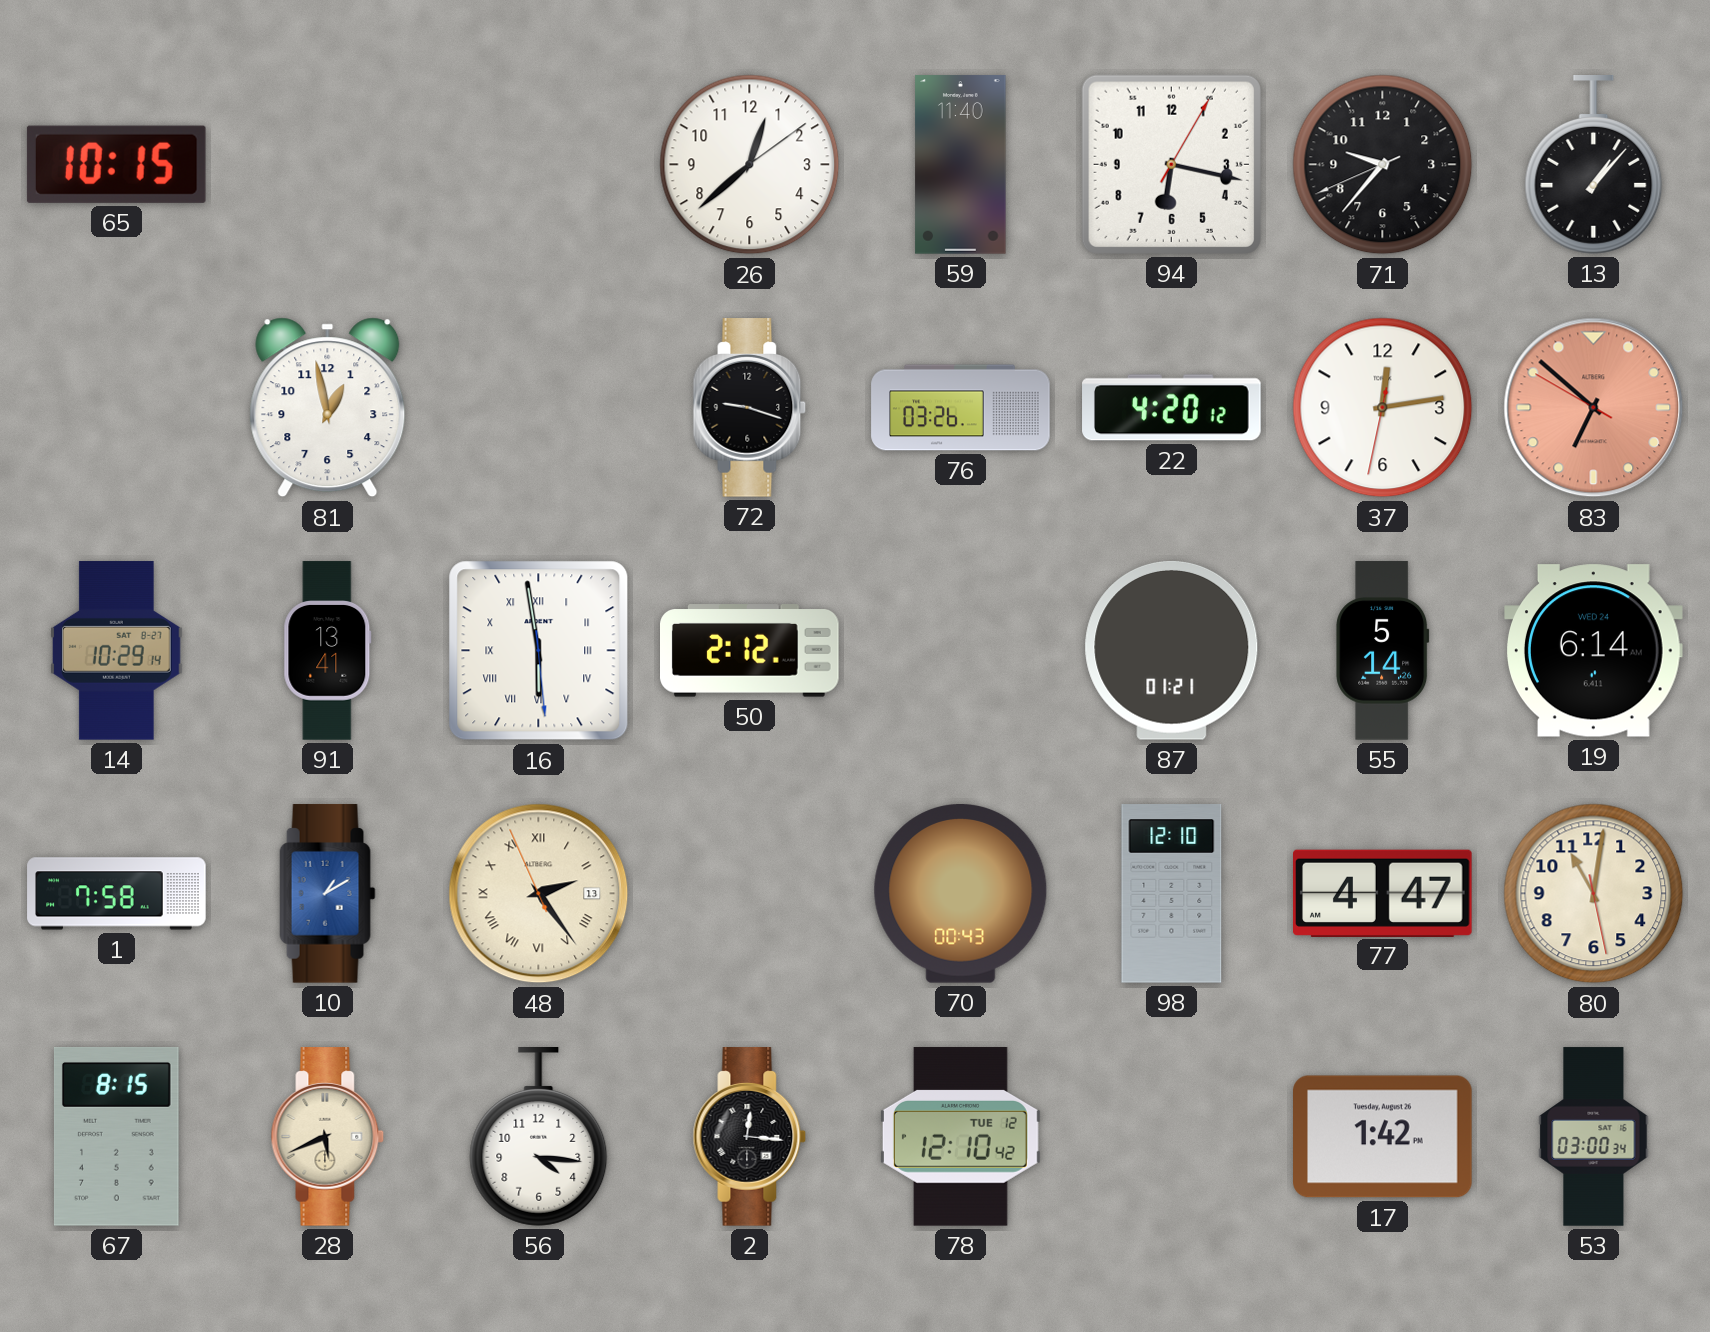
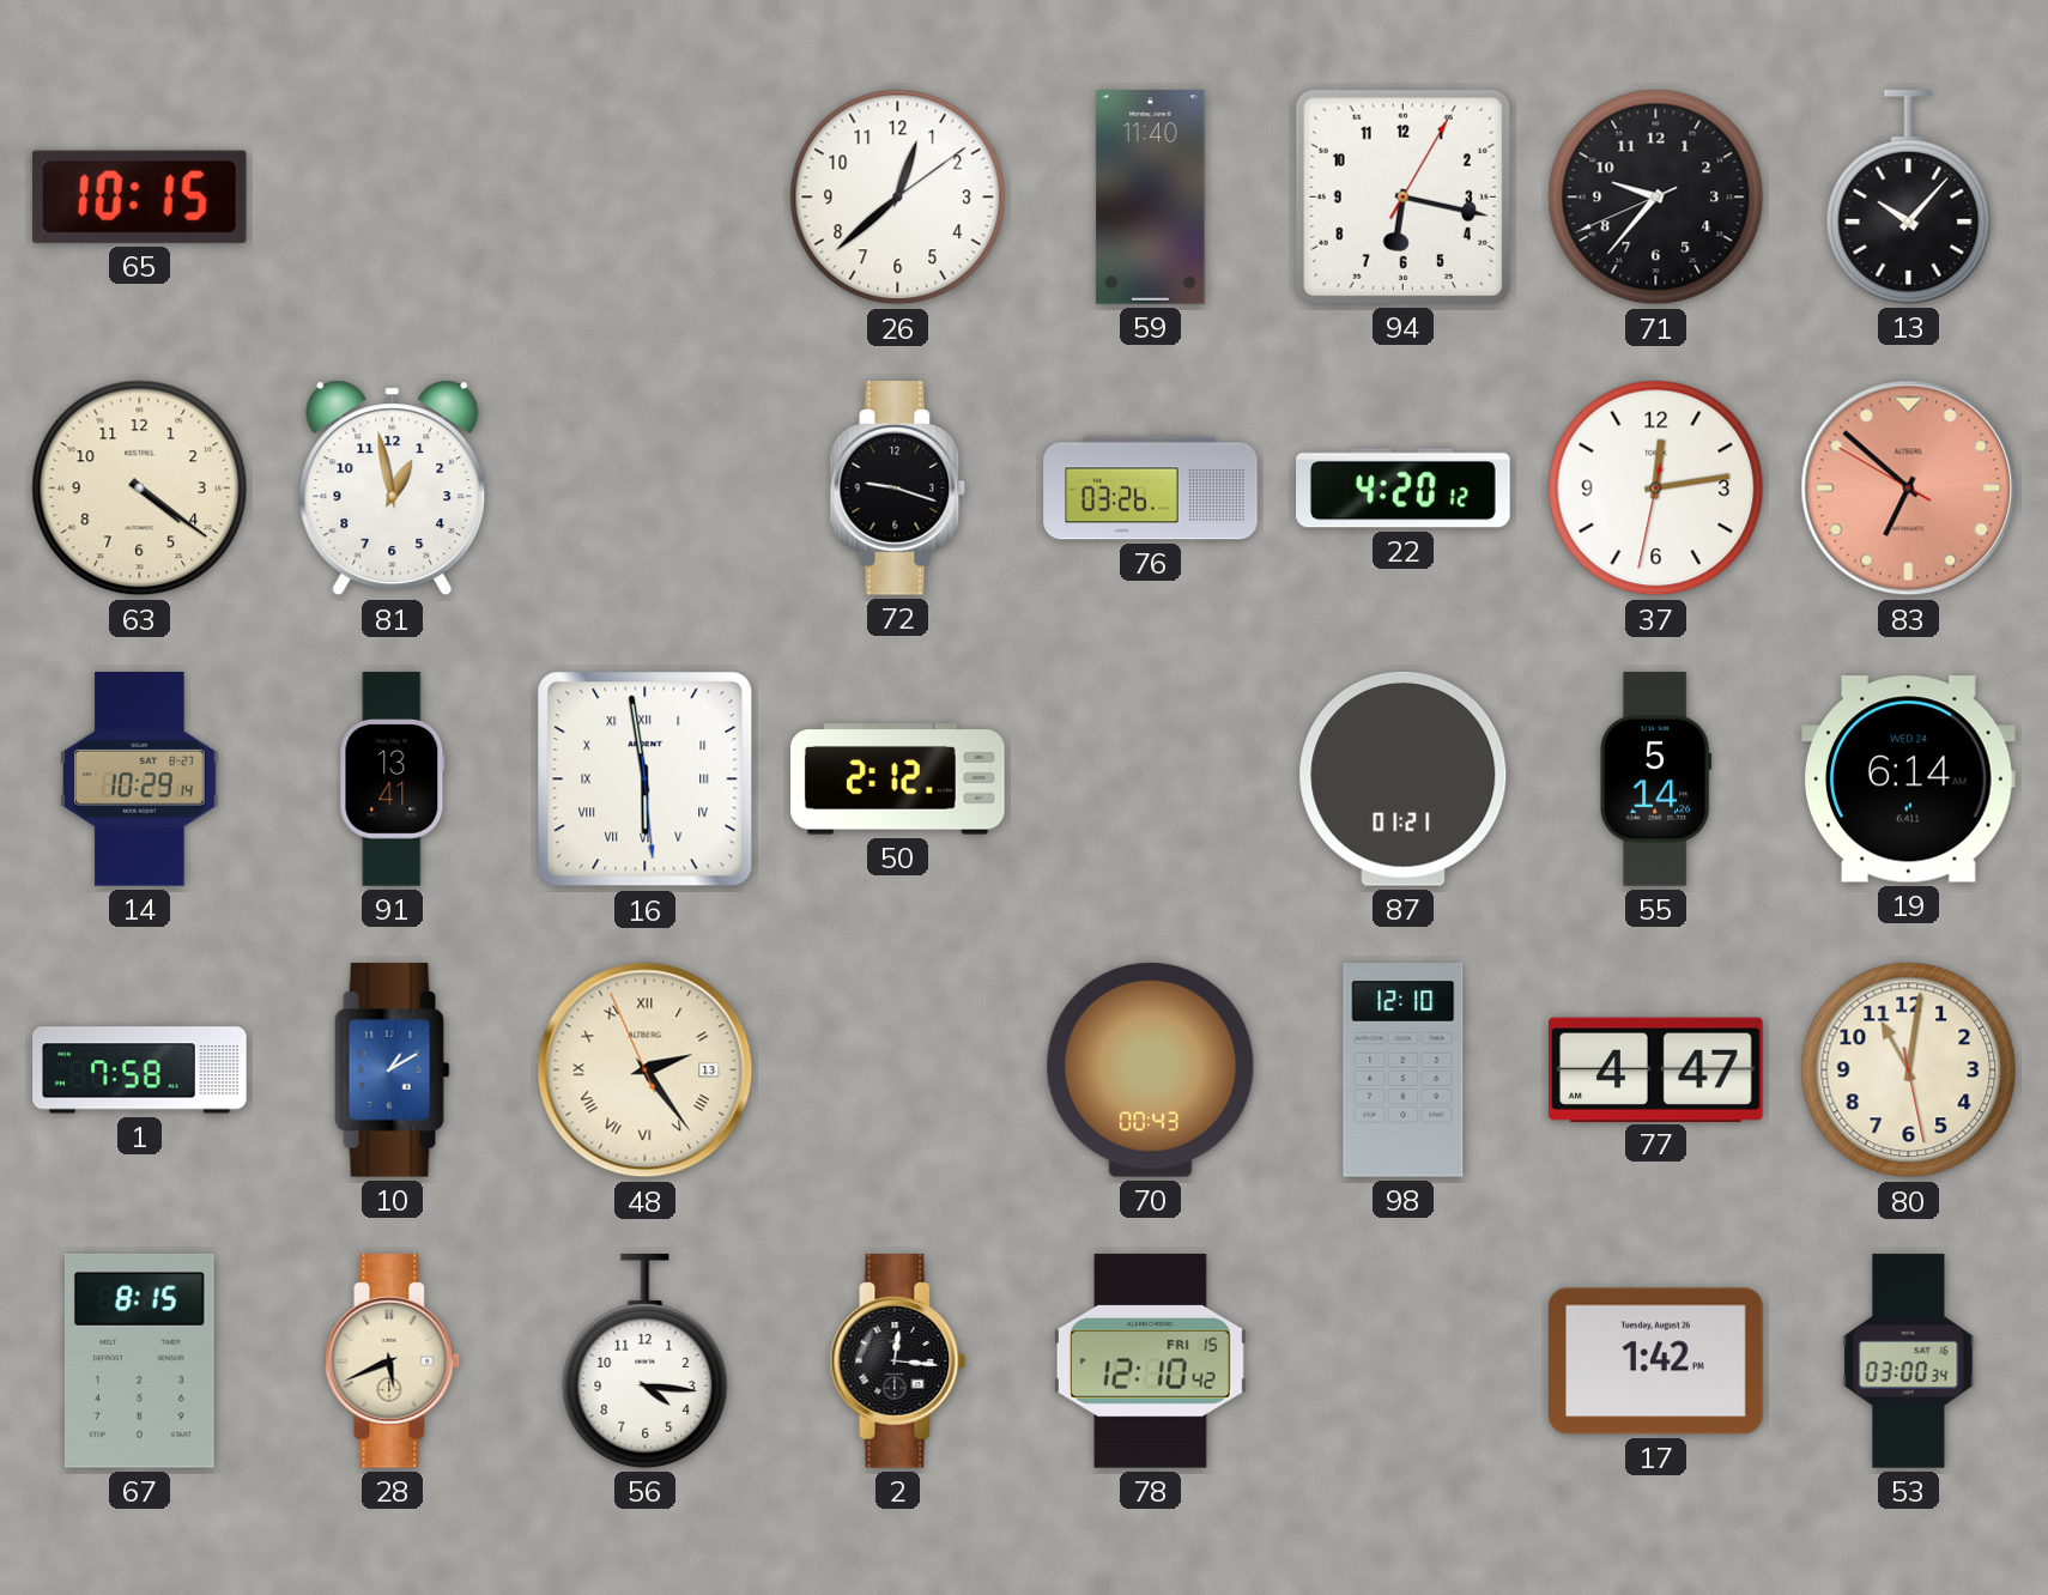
13: 1:07 -> 10:07
63: none -> 4:21
78 date: TUE 12 -> FRI 15
